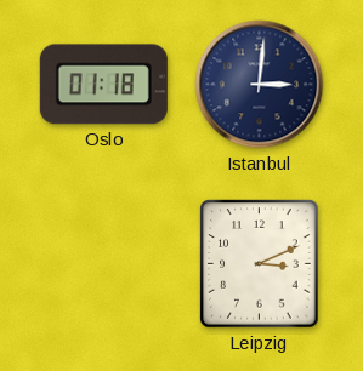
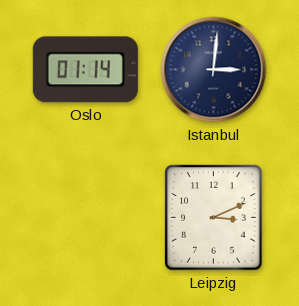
Oslo: 01:18 -> 01:14
